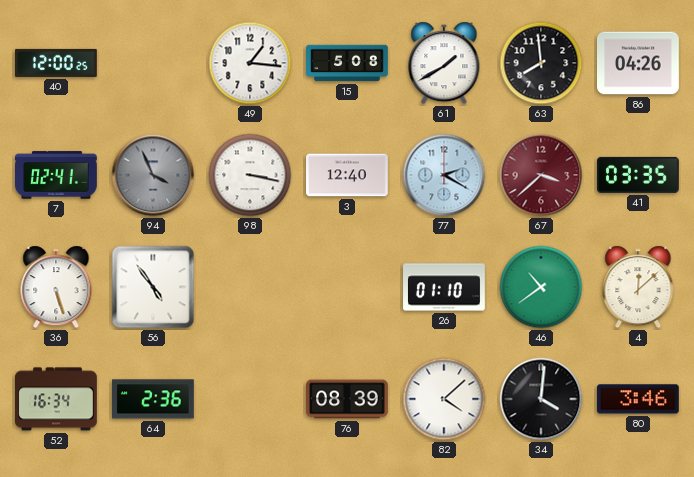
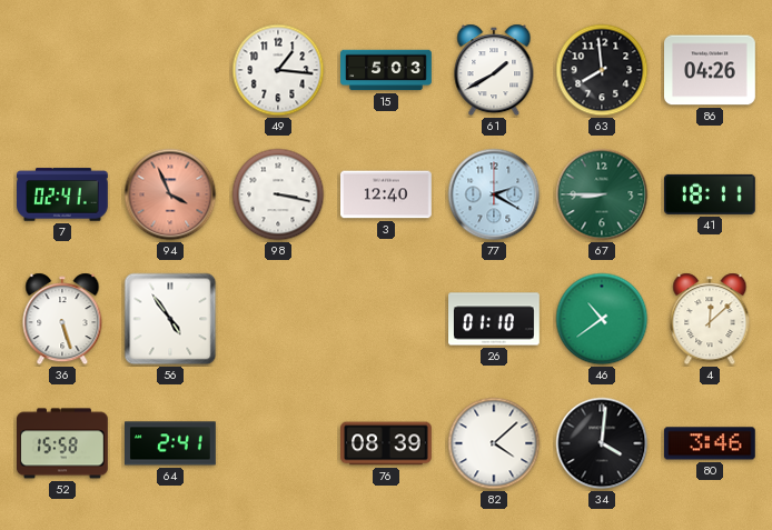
40: 12:00 -> none
15: 5:08 -> 5:03
94 dial: grey -> salmon
67: 3:38 -> 8:45
67 dial: burgundy -> green
41: 03:35 -> 18:11
52: 16:34 -> 15:58
64: 2:36 -> 2:41
